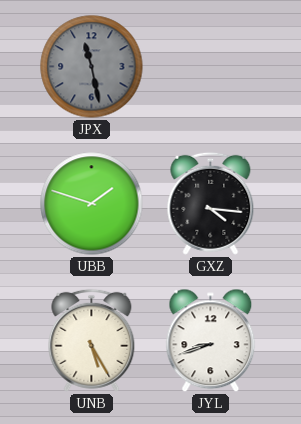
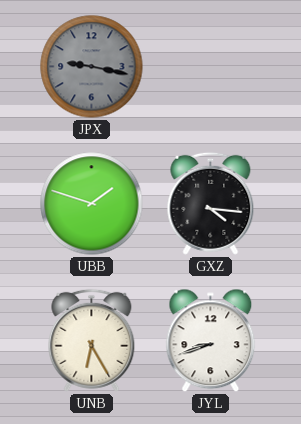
JPX: 11:28 -> 9:17
UNB: 5:25 -> 6:25
